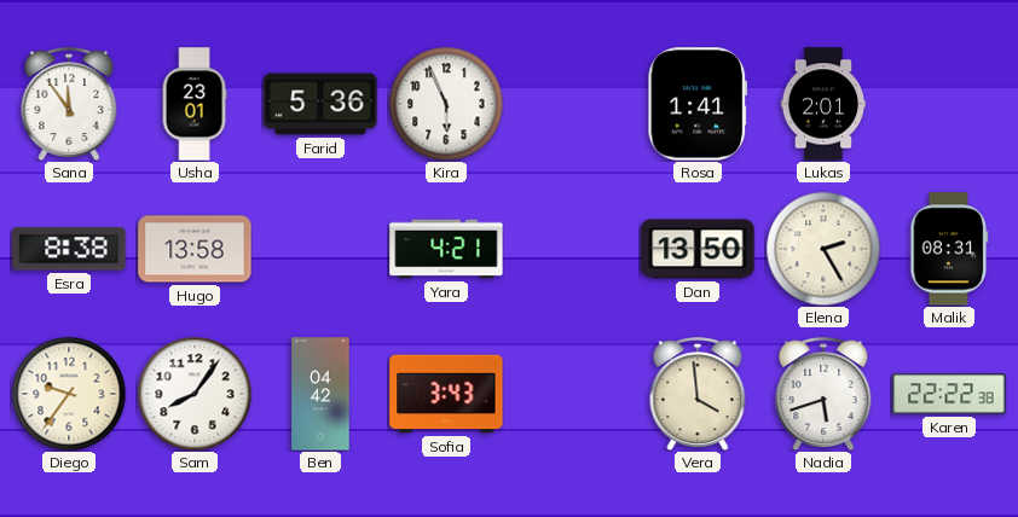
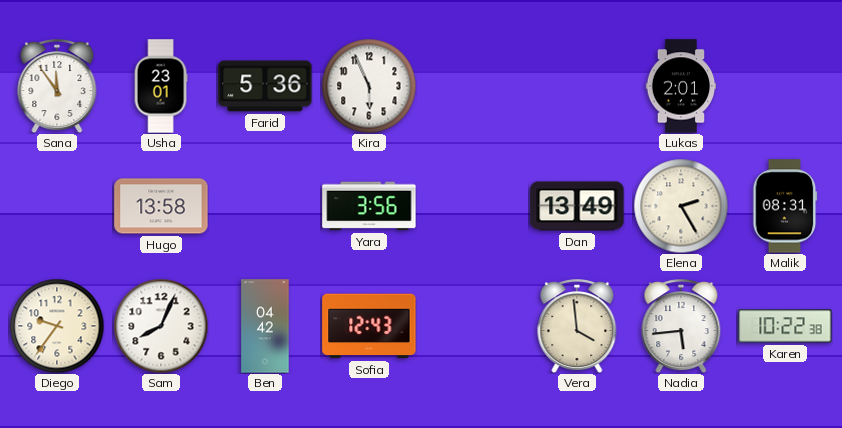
Rosa: 1:41 -> none
Esra: 8:38 -> none
Yara: 4:21 -> 3:56
Dan: 13:50 -> 13:49
Sam: 8:06 -> 8:04
Sofia: 3:43 -> 12:43
Nadia: 5:42 -> 5:44
Karen: 22:22 -> 10:22
